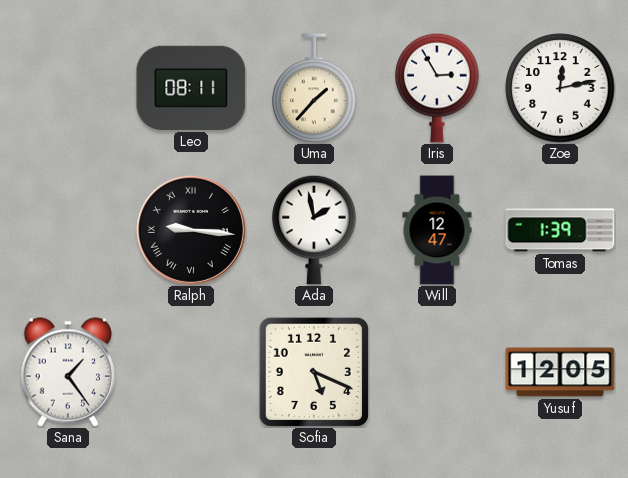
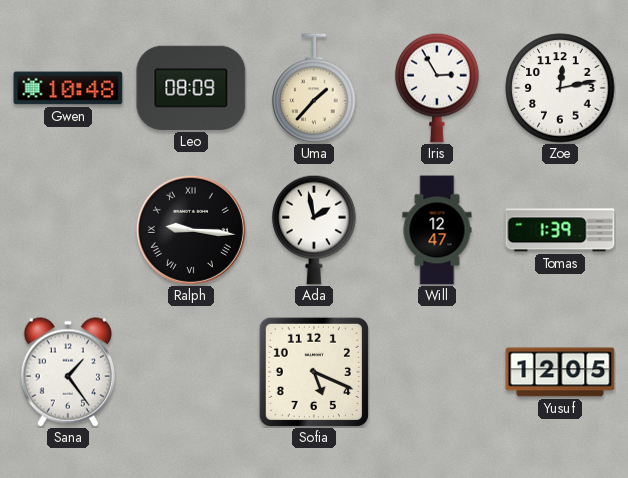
Gwen: none -> 10:48
Leo: 08:11 -> 08:09
